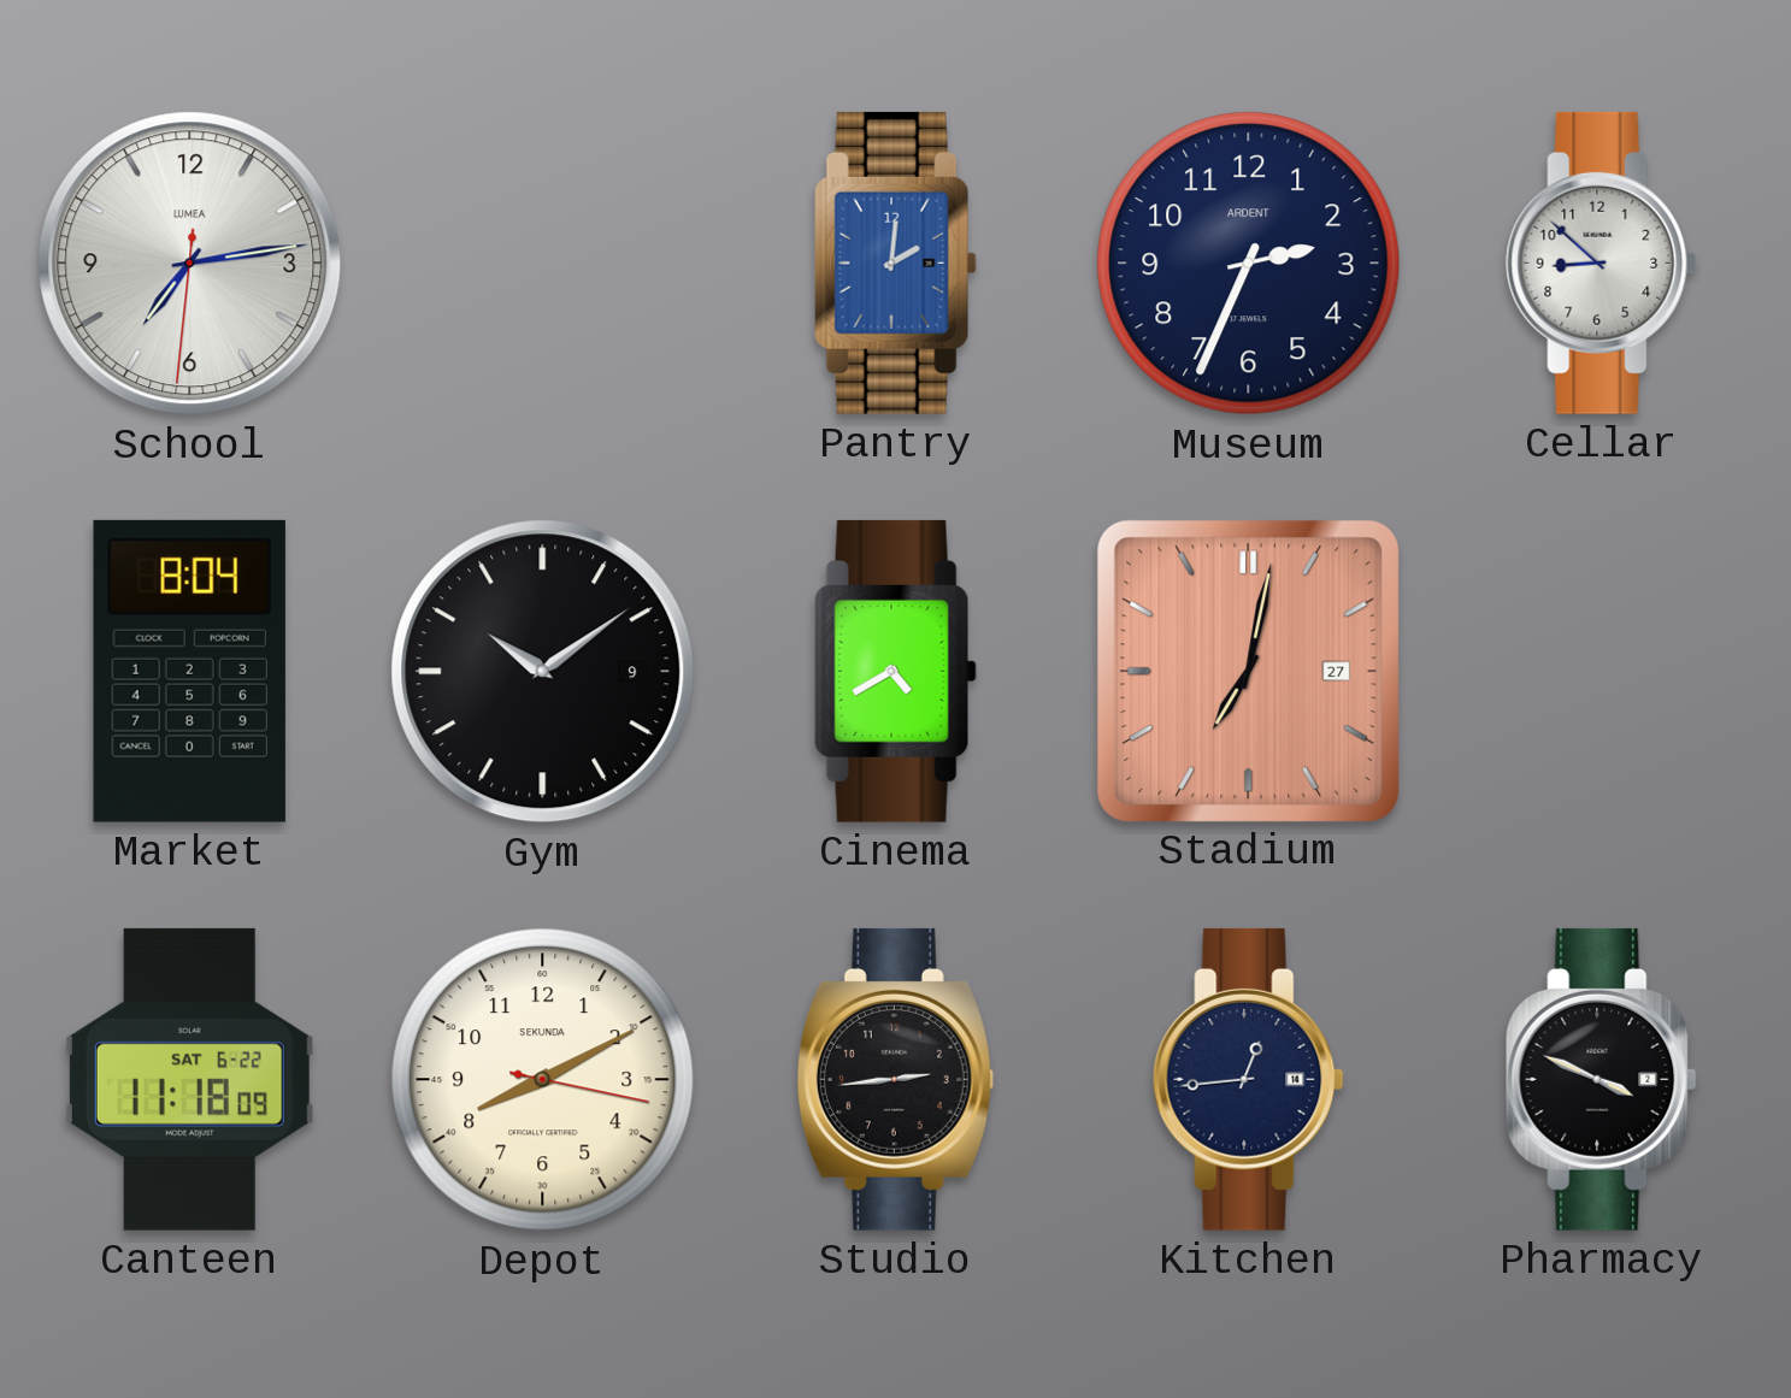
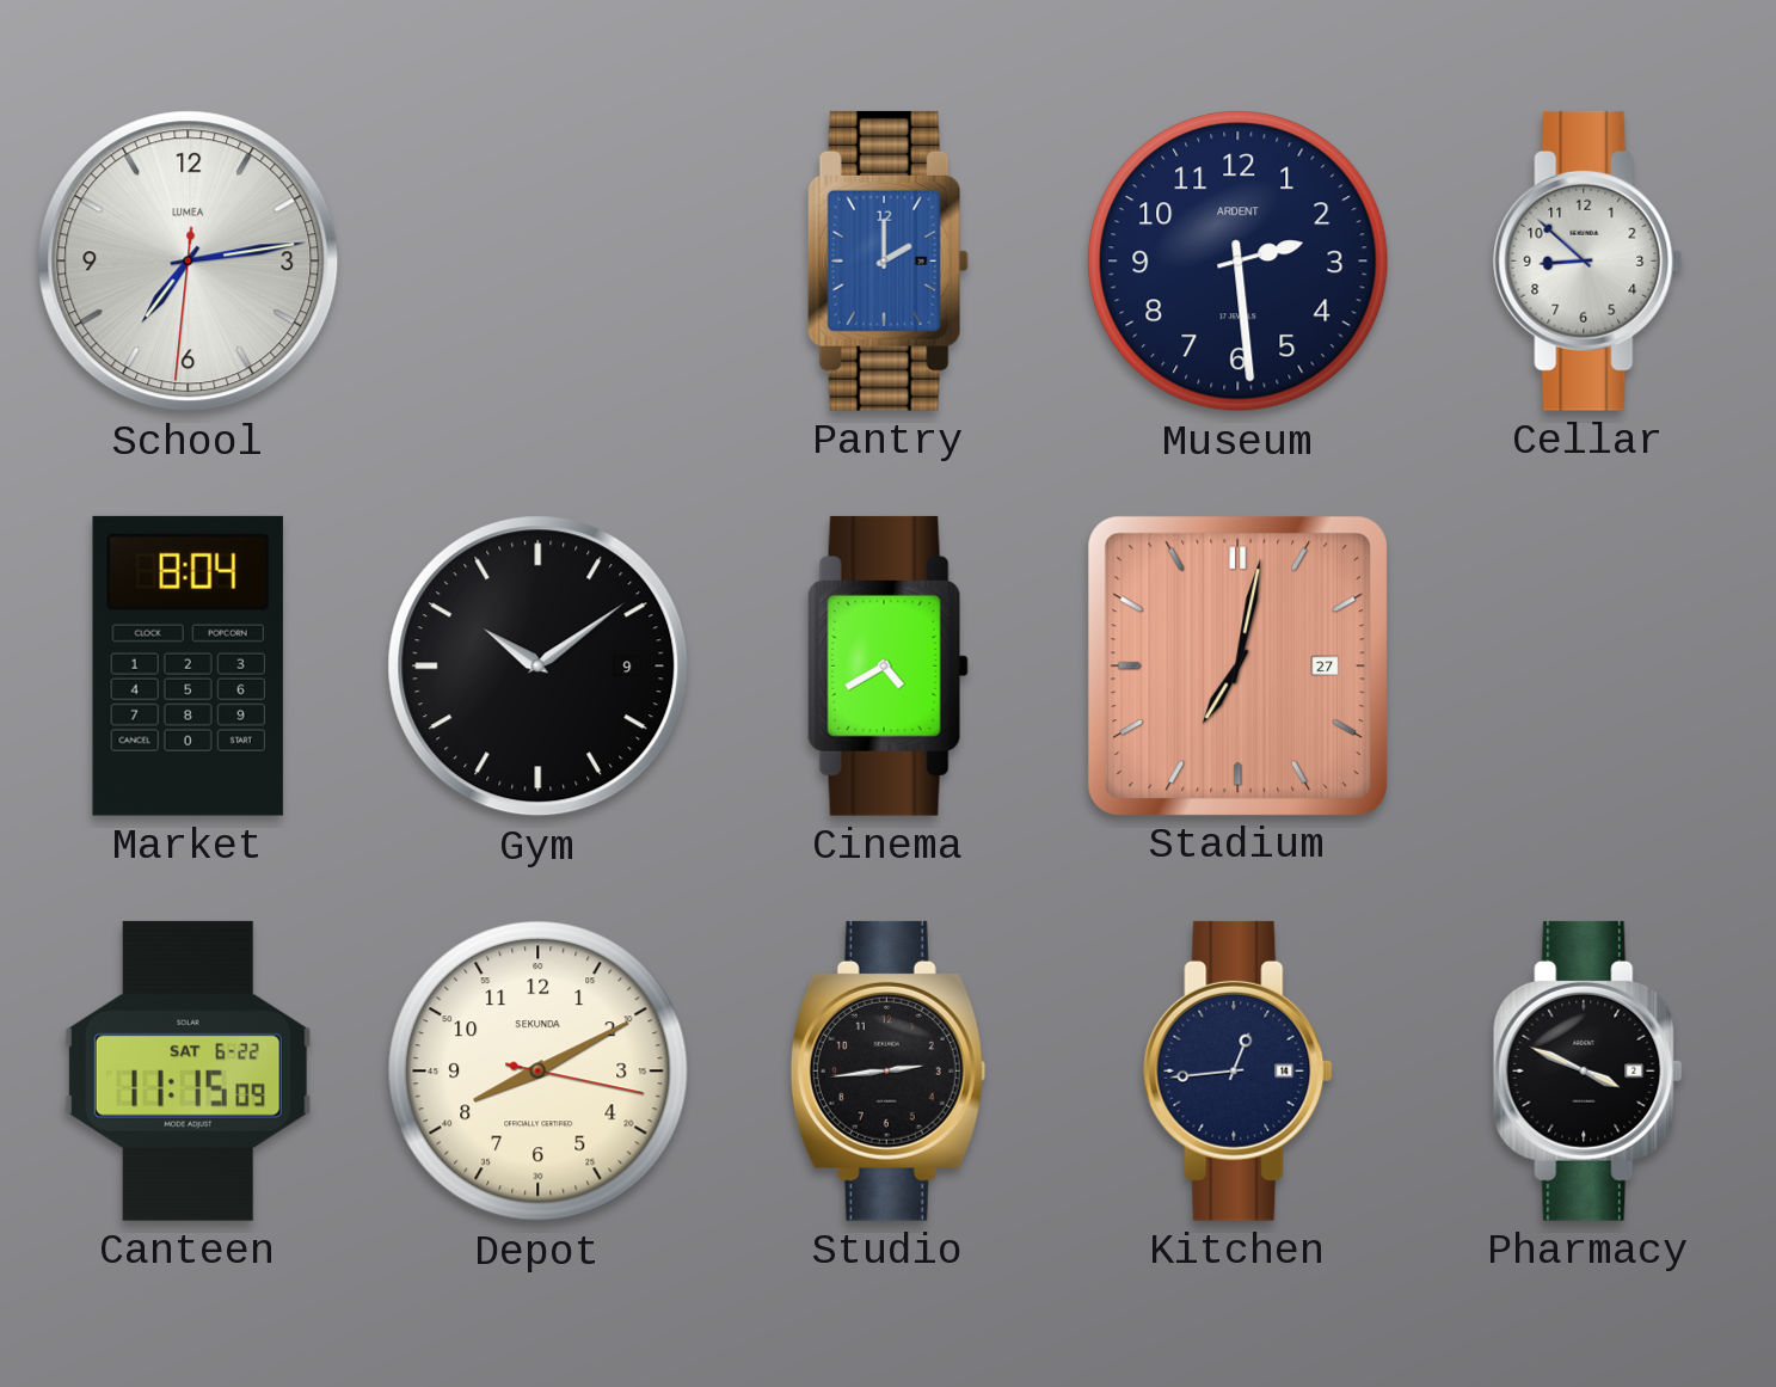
Pantry: 2:01 -> 2:00
Museum: 2:34 -> 2:29
Canteen: 11:18 -> 11:15
